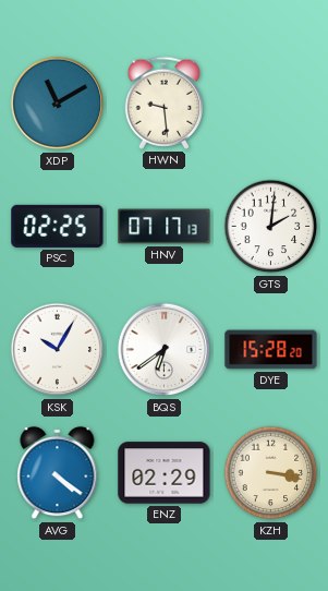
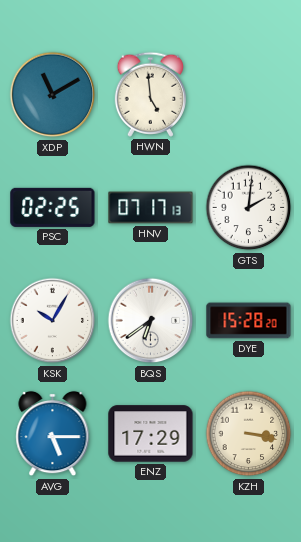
HWN: 9:29 -> 4:59
AVG: 4:21 -> 5:15
ENZ: 02:29 -> 17:29
